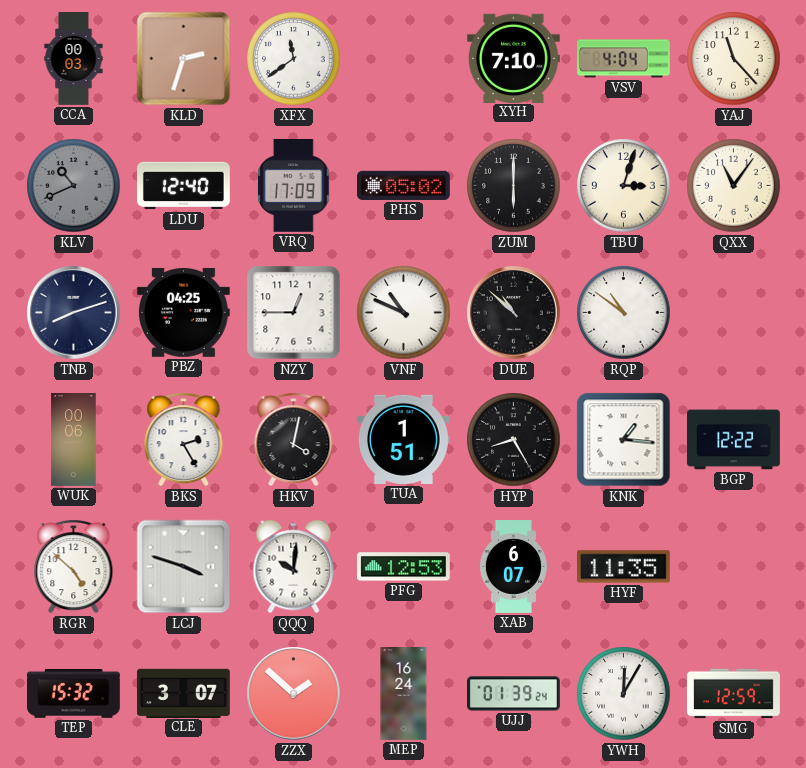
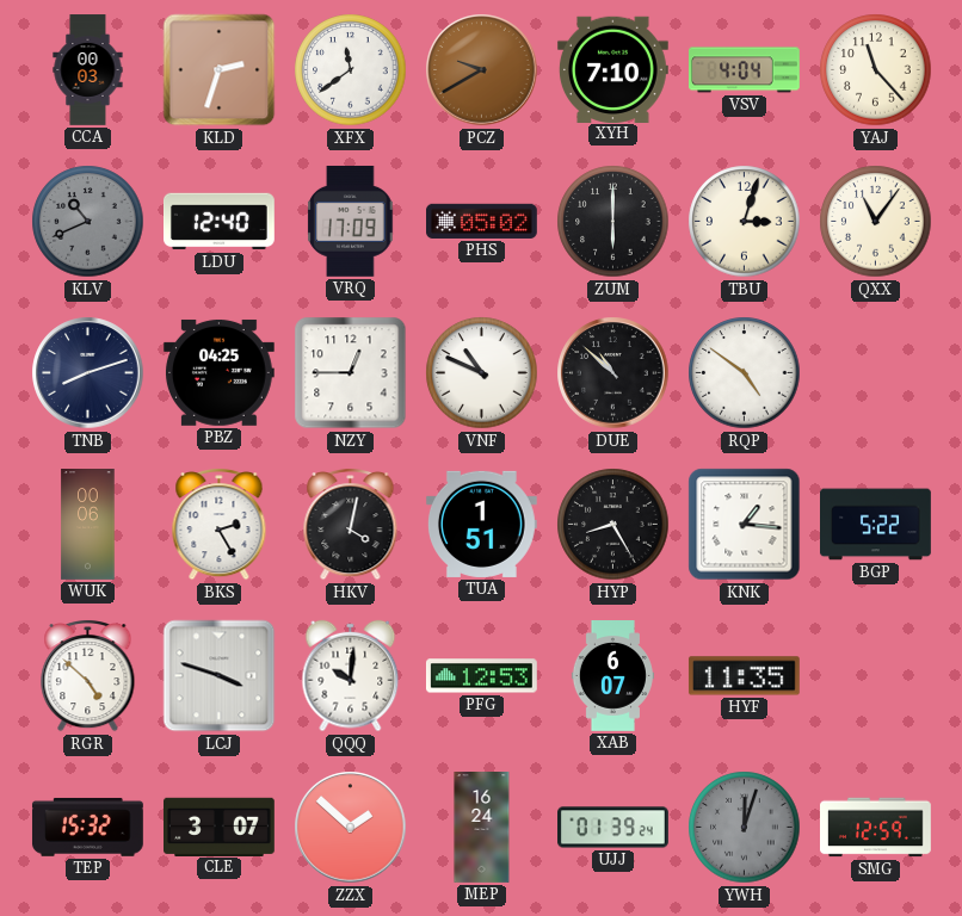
PCZ: none -> 9:40
RQP: 10:51 -> 4:51
BGP: 12:22 -> 5:22
YWH: 12:05 -> 12:03
YWH dial: white -> grey
